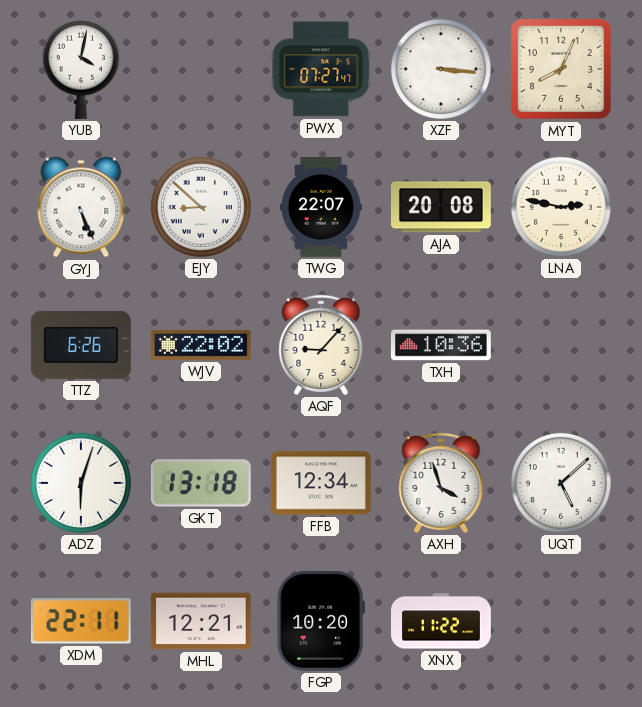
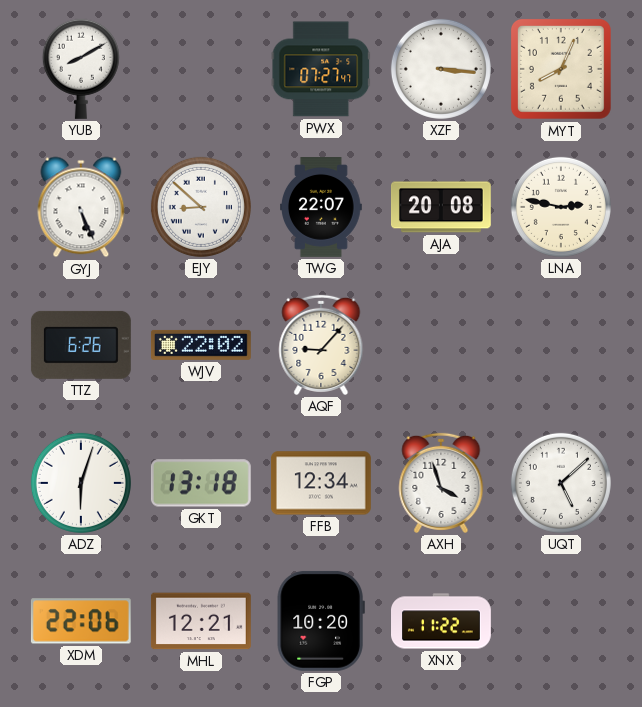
YUB: 4:02 -> 8:10
TXH: 10:36 -> none
XDM: 22:11 -> 22:06
